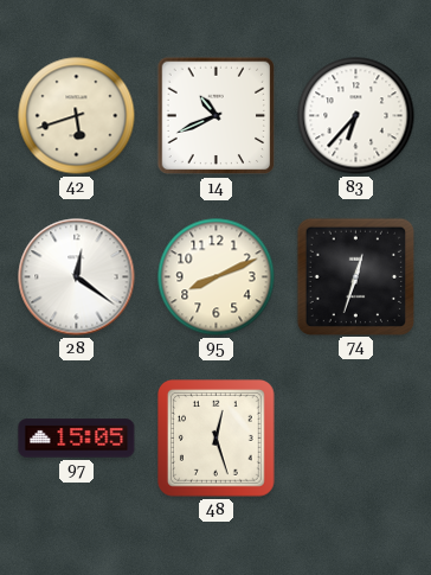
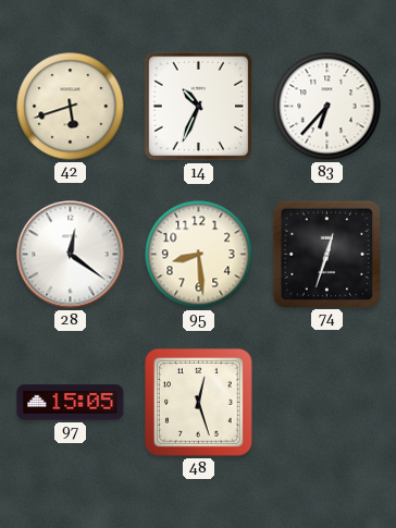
14: 10:41 -> 10:34
95: 8:11 -> 8:29
